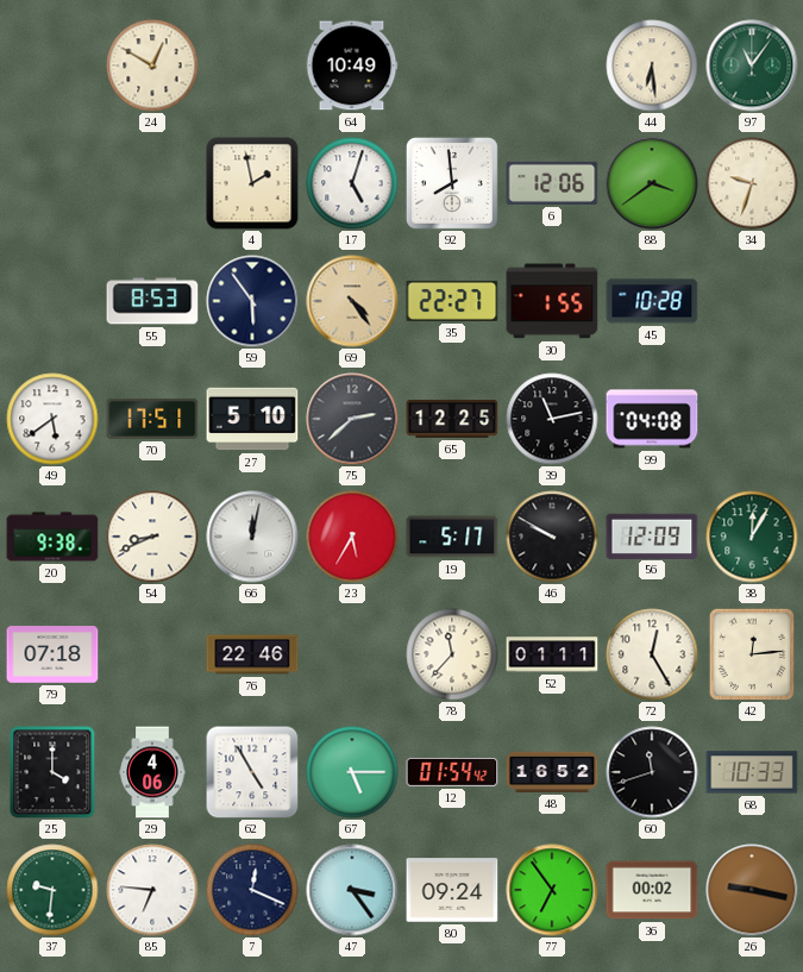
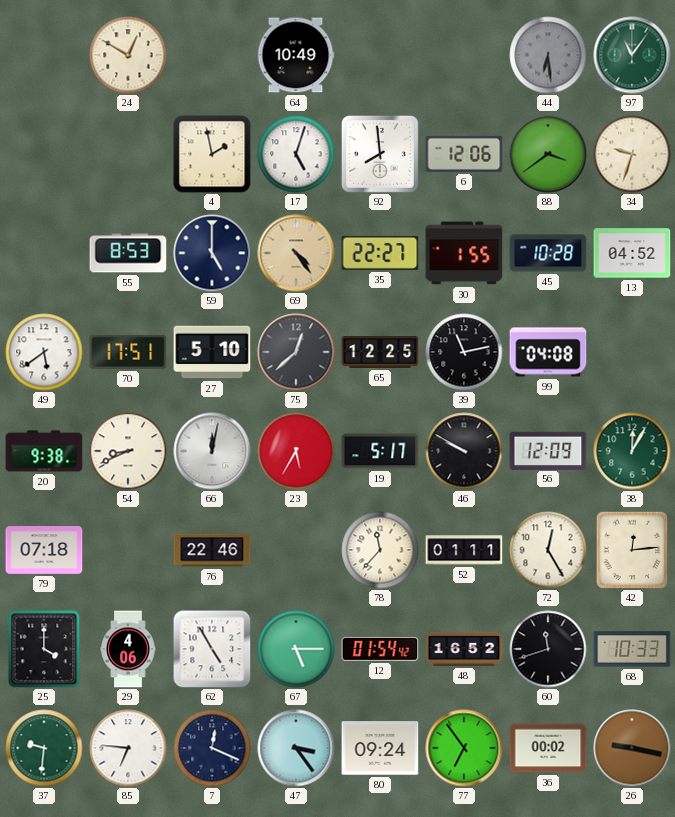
44 dial: cream -> grey
59: 5:54 -> 5:00
13: none -> 04:52
75: 2:38 -> 12:38
